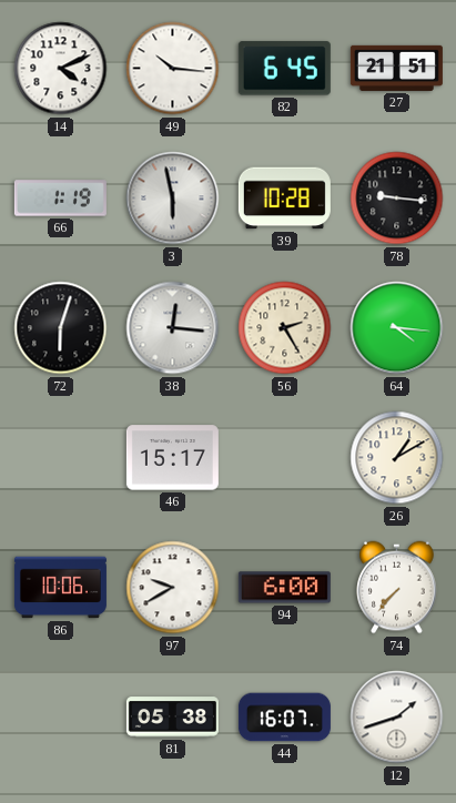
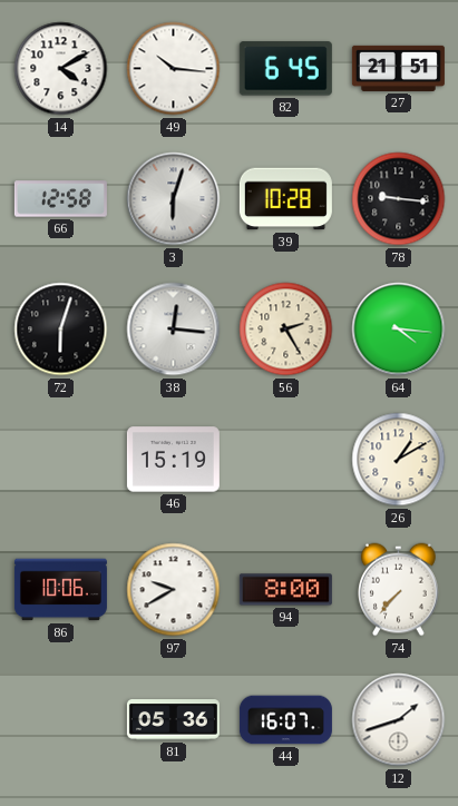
14: 4:11 -> 4:10
66: 1:19 -> 12:58
3: 5:58 -> 6:03
46: 15:17 -> 15:19
94: 6:00 -> 8:00
81: 05:38 -> 05:36
